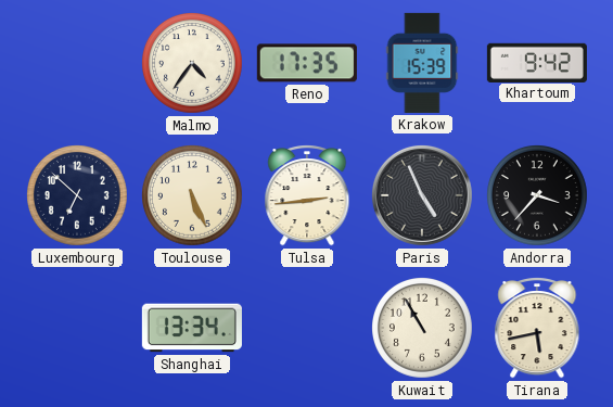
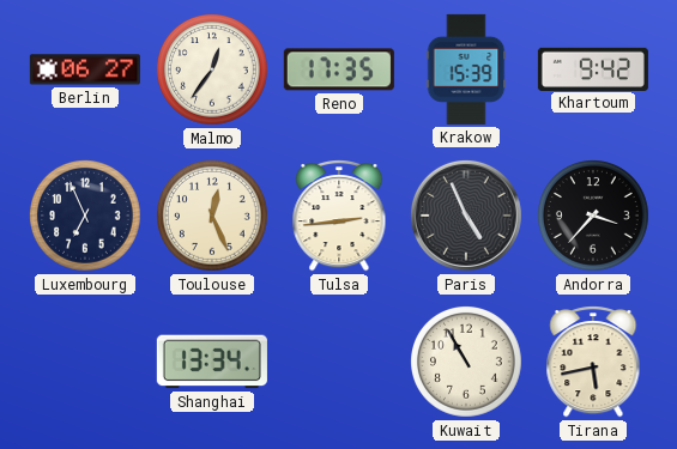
Berlin: none -> 06:27
Malmo: 4:36 -> 12:36
Luxembourg: 6:52 -> 6:56
Toulouse: 5:26 -> 12:26
